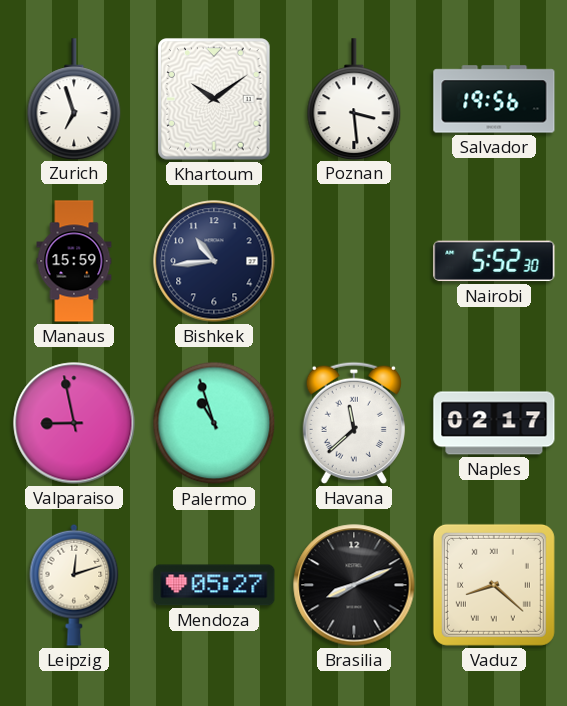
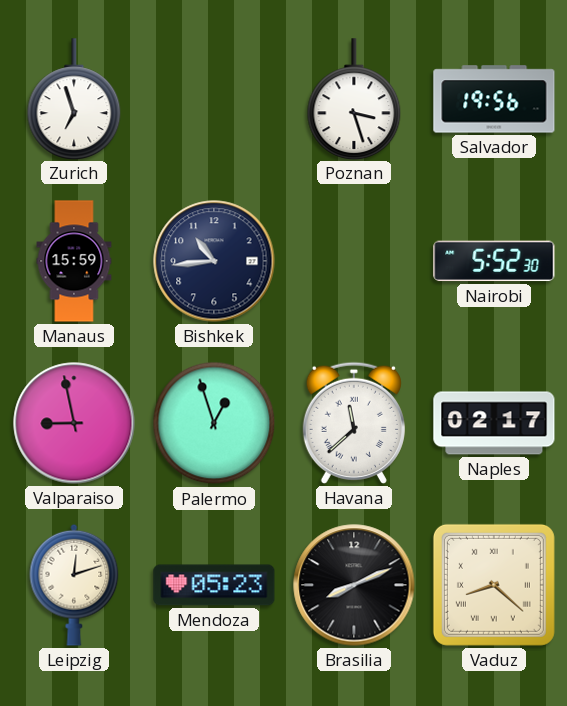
Khartoum: 10:09 -> none
Poznan: 3:29 -> 3:27
Palermo: 10:57 -> 12:57
Mendoza: 05:27 -> 05:23
